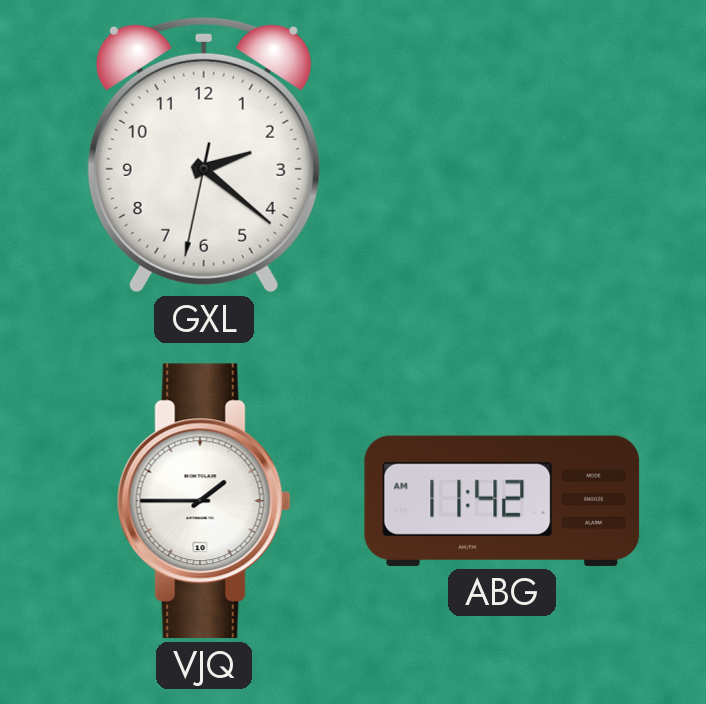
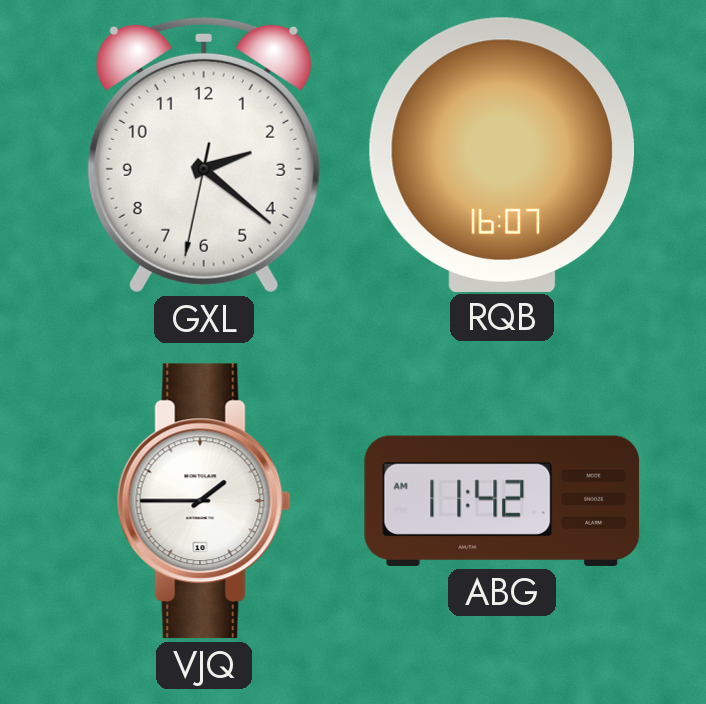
RQB: none -> 16:07
